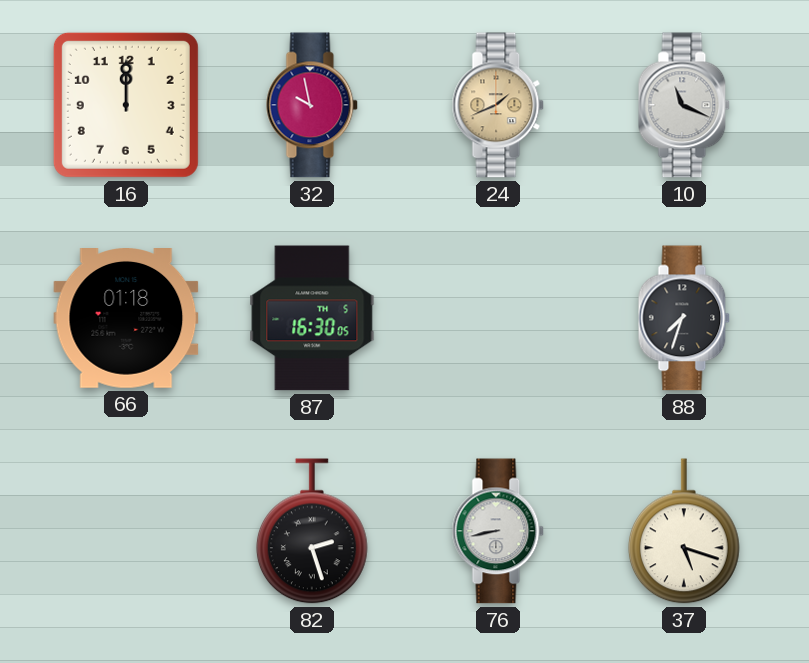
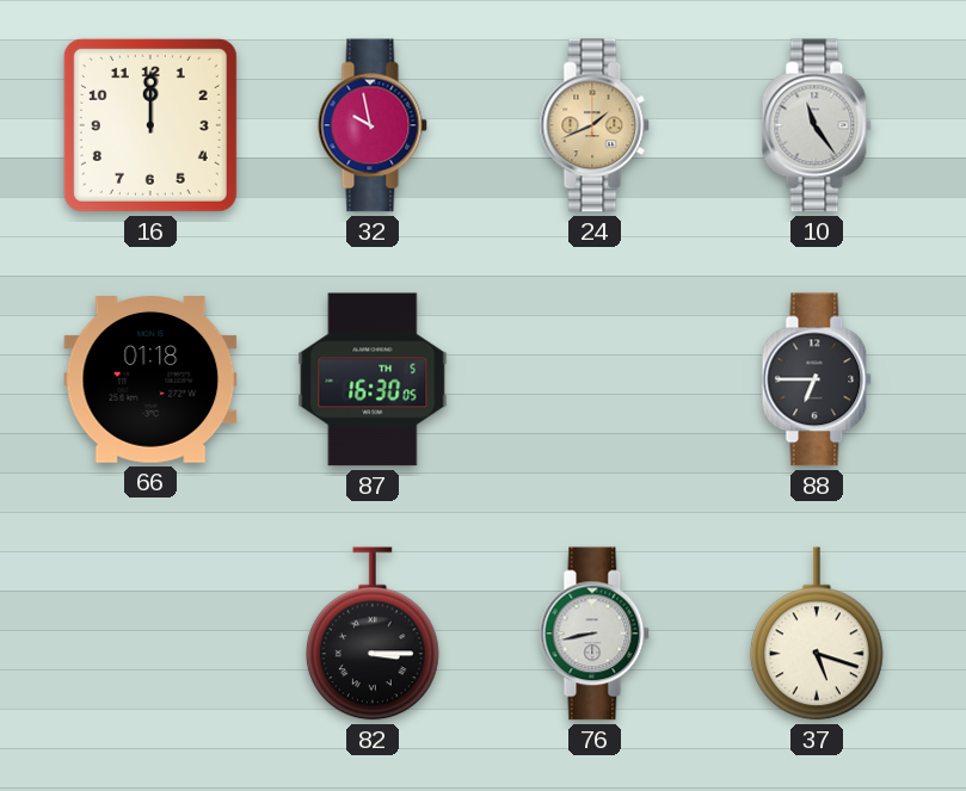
10: 11:19 -> 11:24
88: 7:33 -> 6:45
82: 2:27 -> 3:15
